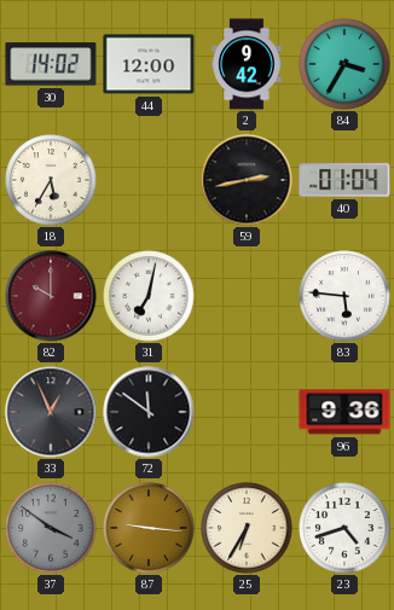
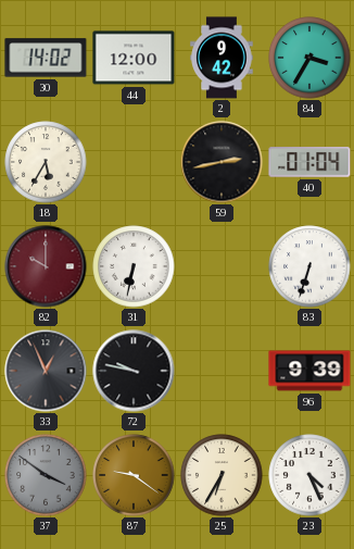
31: 7:02 -> 6:32
83: 5:46 -> 6:33
72: 11:51 -> 9:47
96: 9:36 -> 9:39
87: 9:16 -> 9:21
23: 4:42 -> 4:26
